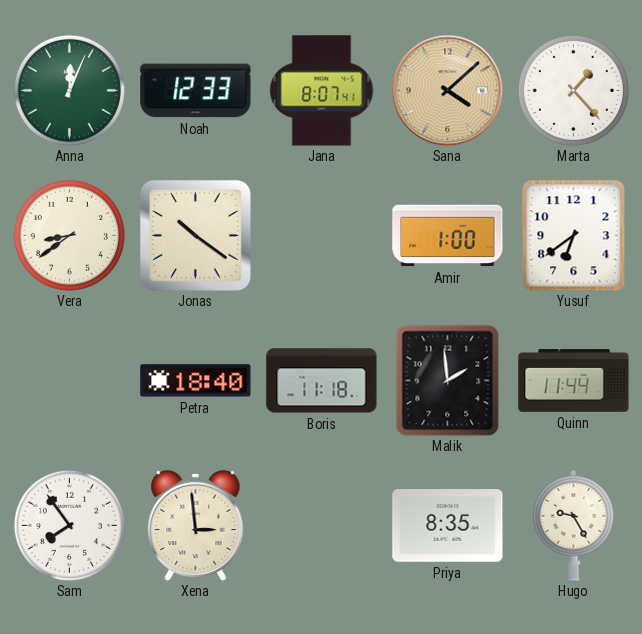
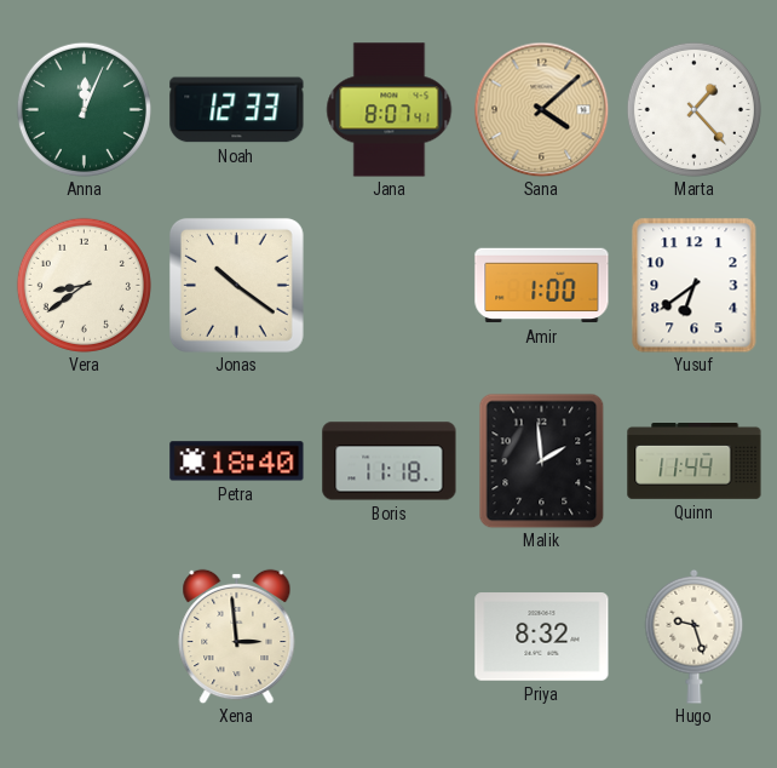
Sam: 7:54 -> none
Priya: 8:35 -> 8:32
Hugo: 9:25 -> 9:27
